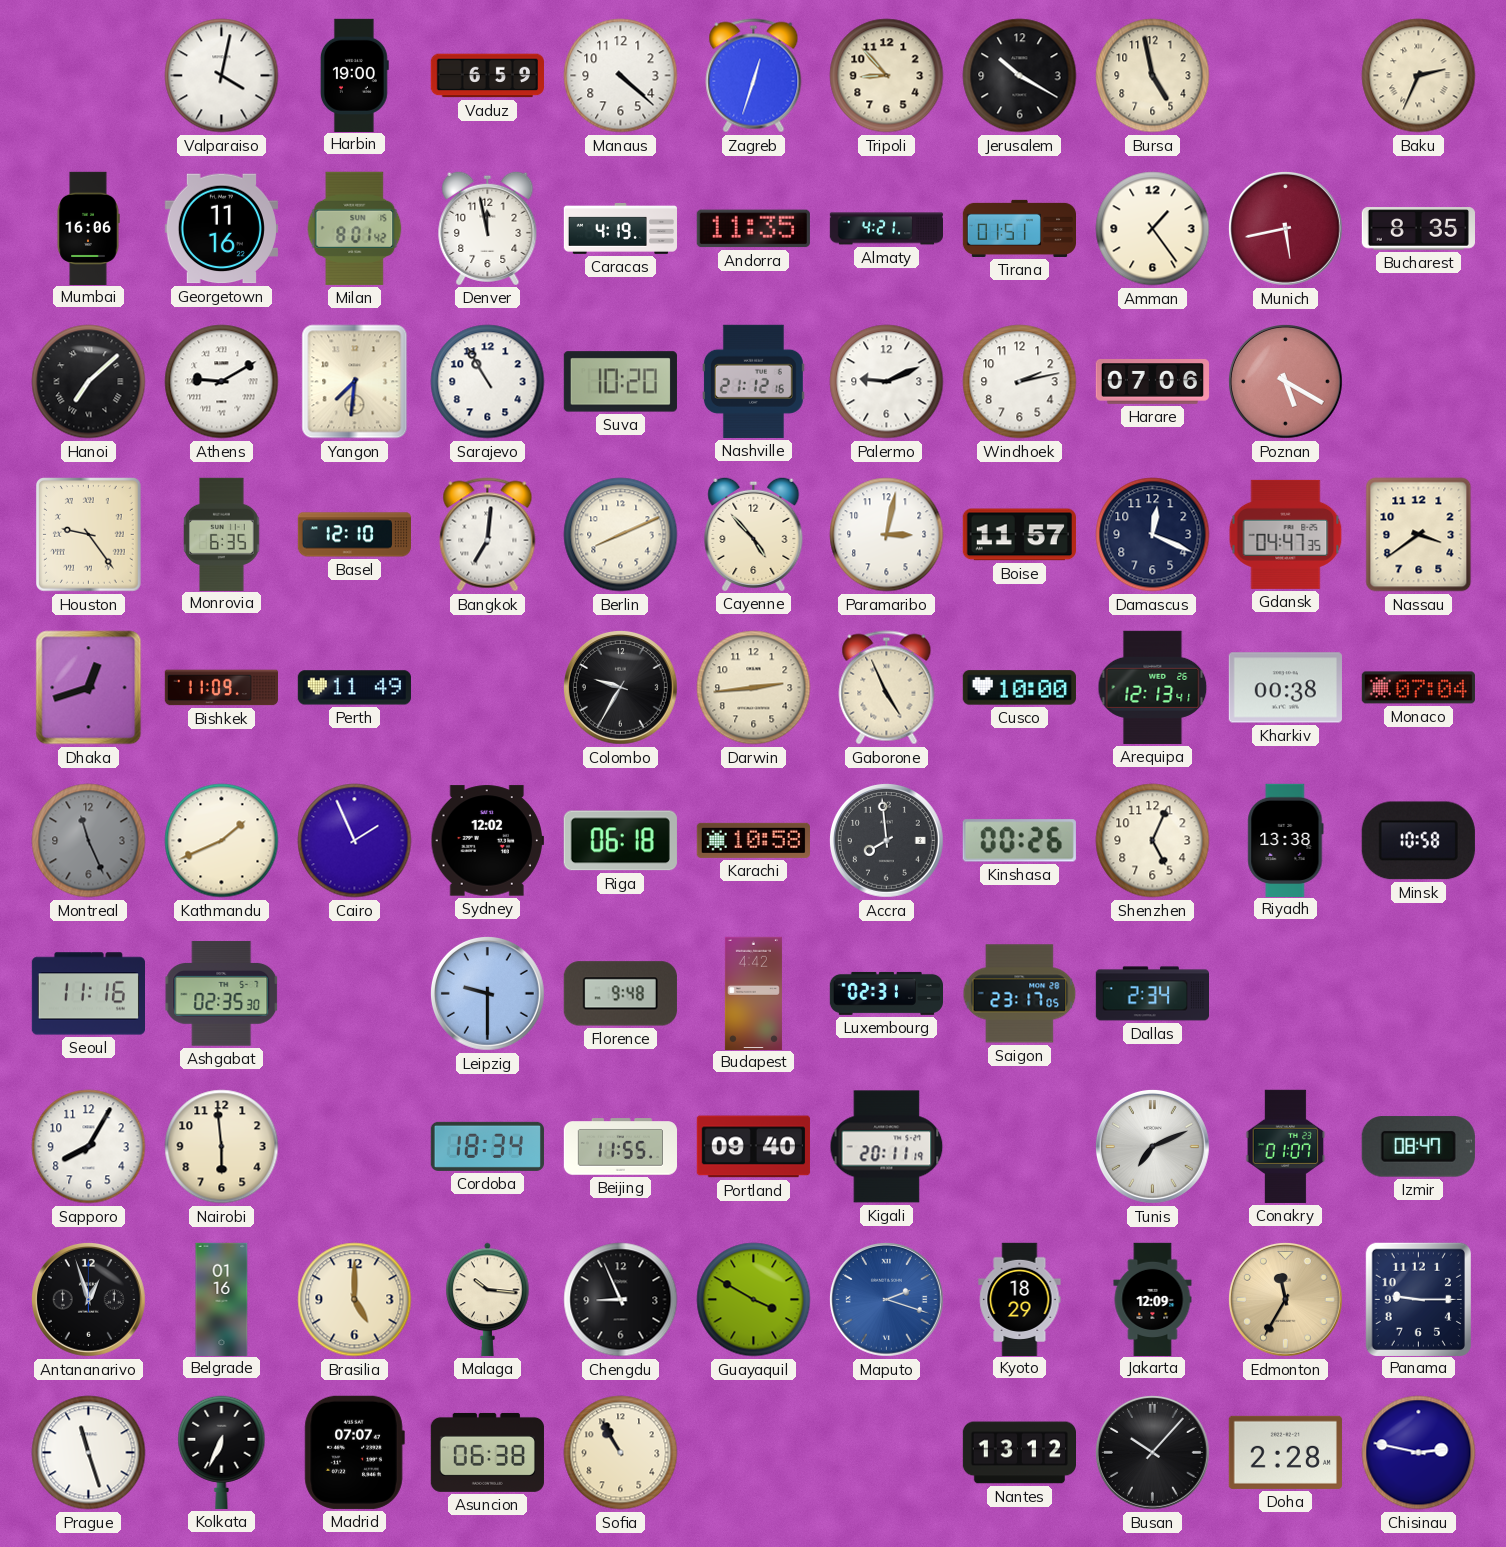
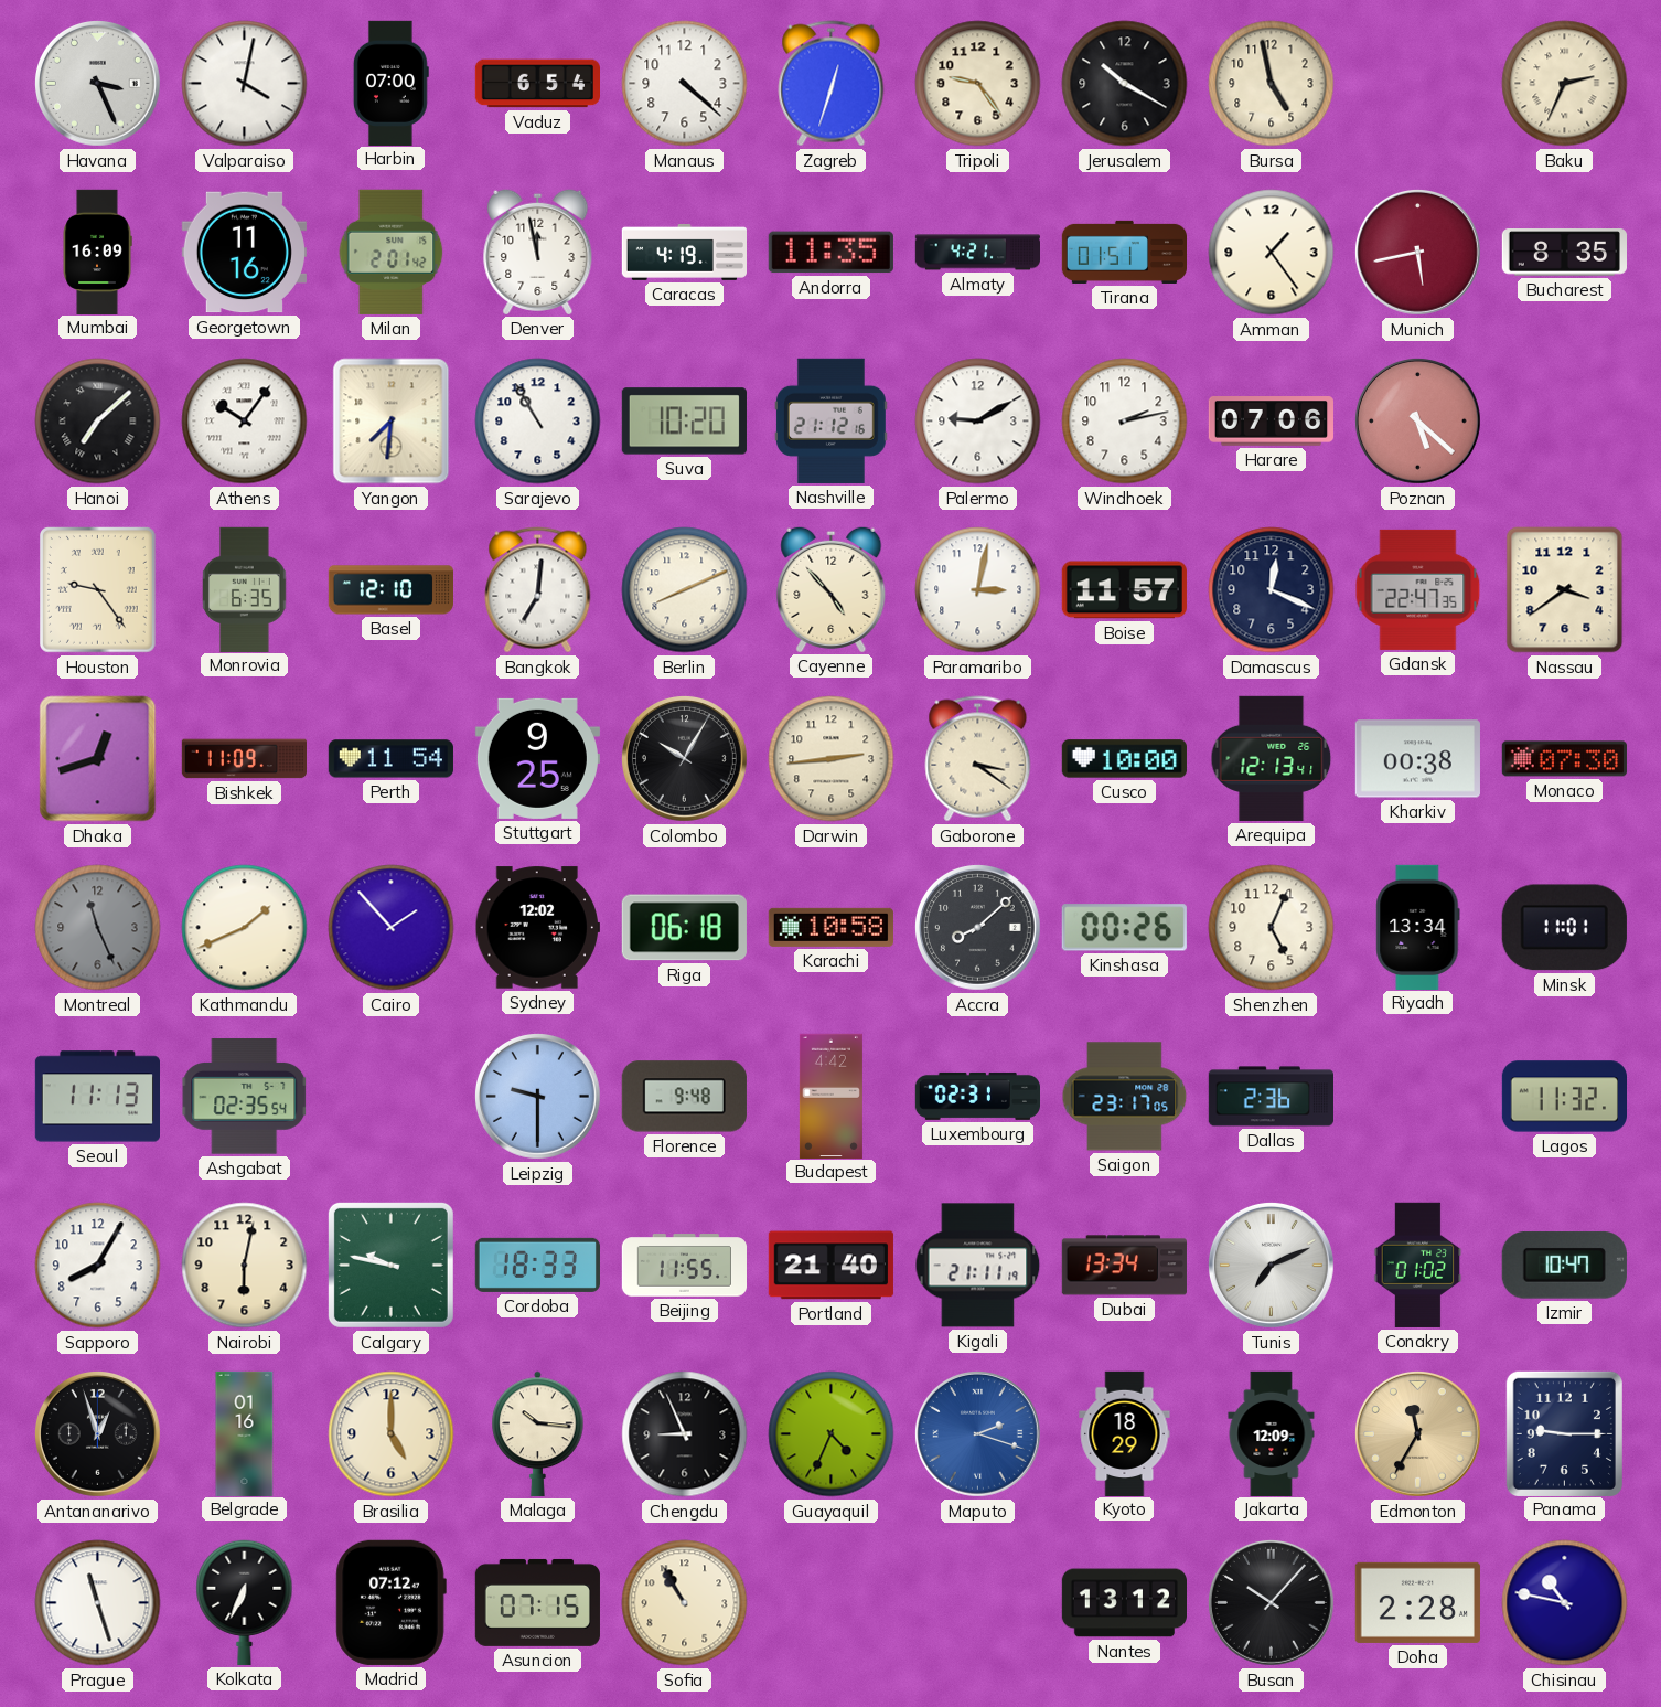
Havana: none -> 3:26
Harbin: 19:00 -> 07:00
Vaduz: 6:59 -> 6:54
Tripoli: 8:53 -> 9:24
Mumbai: 16:06 -> 16:09
Milan: 8:01 -> 2:01
Athens: 9:10 -> 10:06
Palermo: 9:11 -> 9:10
Poznan: 5:20 -> 5:22
Gdansk: 04:47 -> 22:47
Perth: 11:49 -> 11:54
Stuttgart: none -> 9:25
Colombo: 9:35 -> 10:05
Gaborone: 4:56 -> 3:21
Monaco: 07:04 -> 07:30
Cairo: 1:56 -> 1:53
Accra: 7:59 -> 8:08
Riyadh: 13:38 -> 13:34
Minsk: 10:58 -> 11:01
Seoul: 11:16 -> 11:13
Ashgabat: 02:35:30 -> 02:35:54
Dallas: 2:34 -> 2:36
Lagos: none -> 11:32
Nairobi: 5:59 -> 6:02
Calgary: none -> 9:47
Cordoba: 18:34 -> 18:33
Portland: 09:40 -> 21:40
Kigali: 20:11 -> 21:11
Dubai: none -> 13:34
Conakry: 01:07 -> 01:02
Izmir: 08:47 -> 10:47
Guayaquil: 3:50 -> 4:34
Madrid: 07:07 -> 07:12
Asuncion: 06:38 -> 07:15
Chisinau: 2:47 -> 10:47
